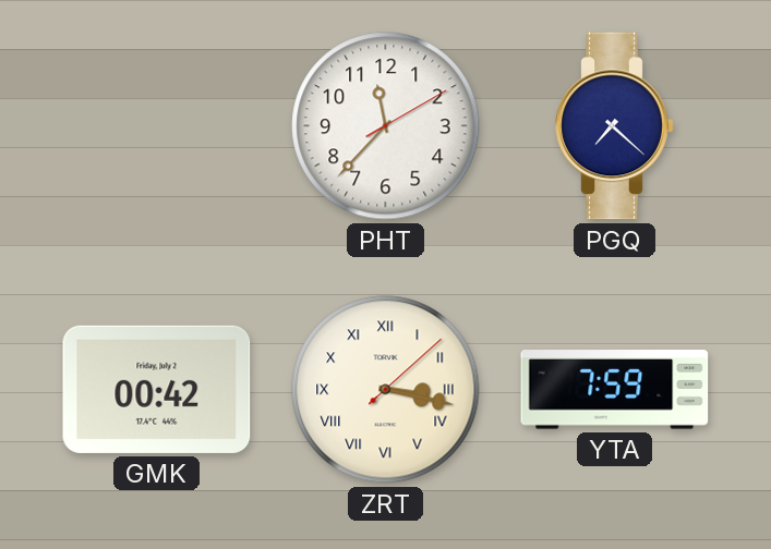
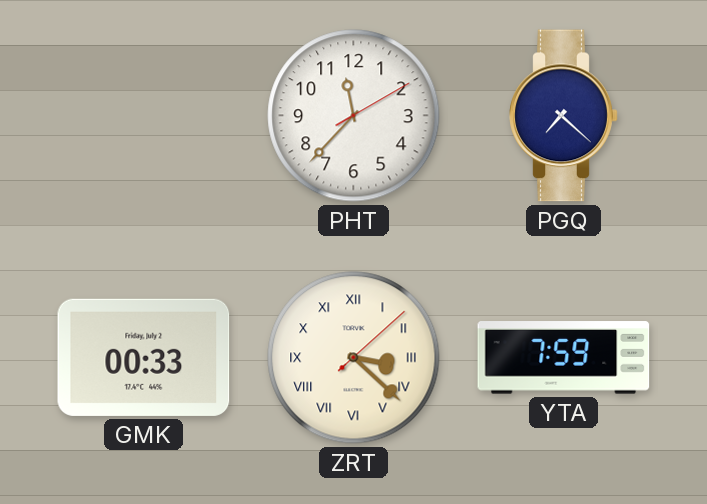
GMK: 00:42 -> 00:33
ZRT: 3:17 -> 3:22
